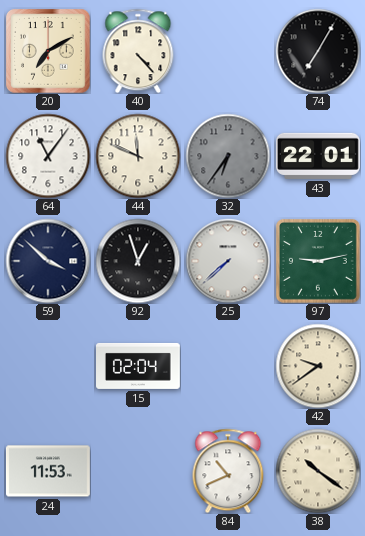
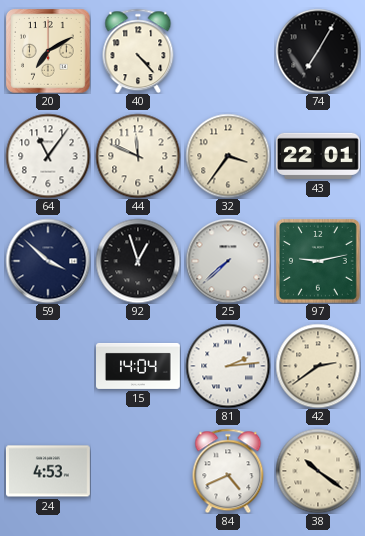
32: 6:36 -> 3:36
32 dial: grey -> cream
15: 02:04 -> 14:04
81: none -> 2:14
42: 9:39 -> 2:39
24: 11:53 -> 4:53
84: 10:41 -> 4:41
